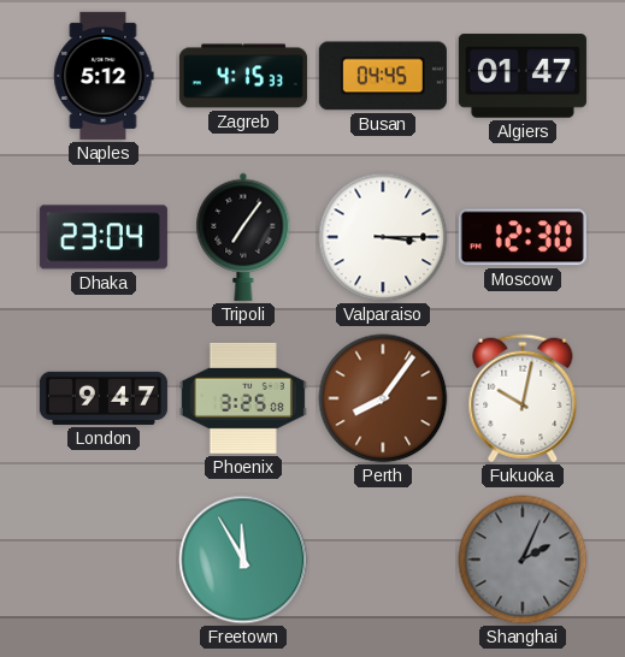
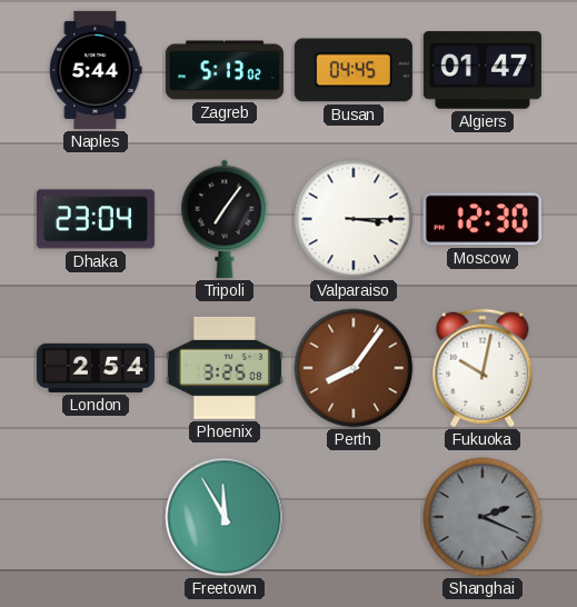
Naples: 5:12 -> 5:44
Zagreb: 4:15 -> 5:13
London: 9:47 -> 2:54
Shanghai: 2:04 -> 2:19
